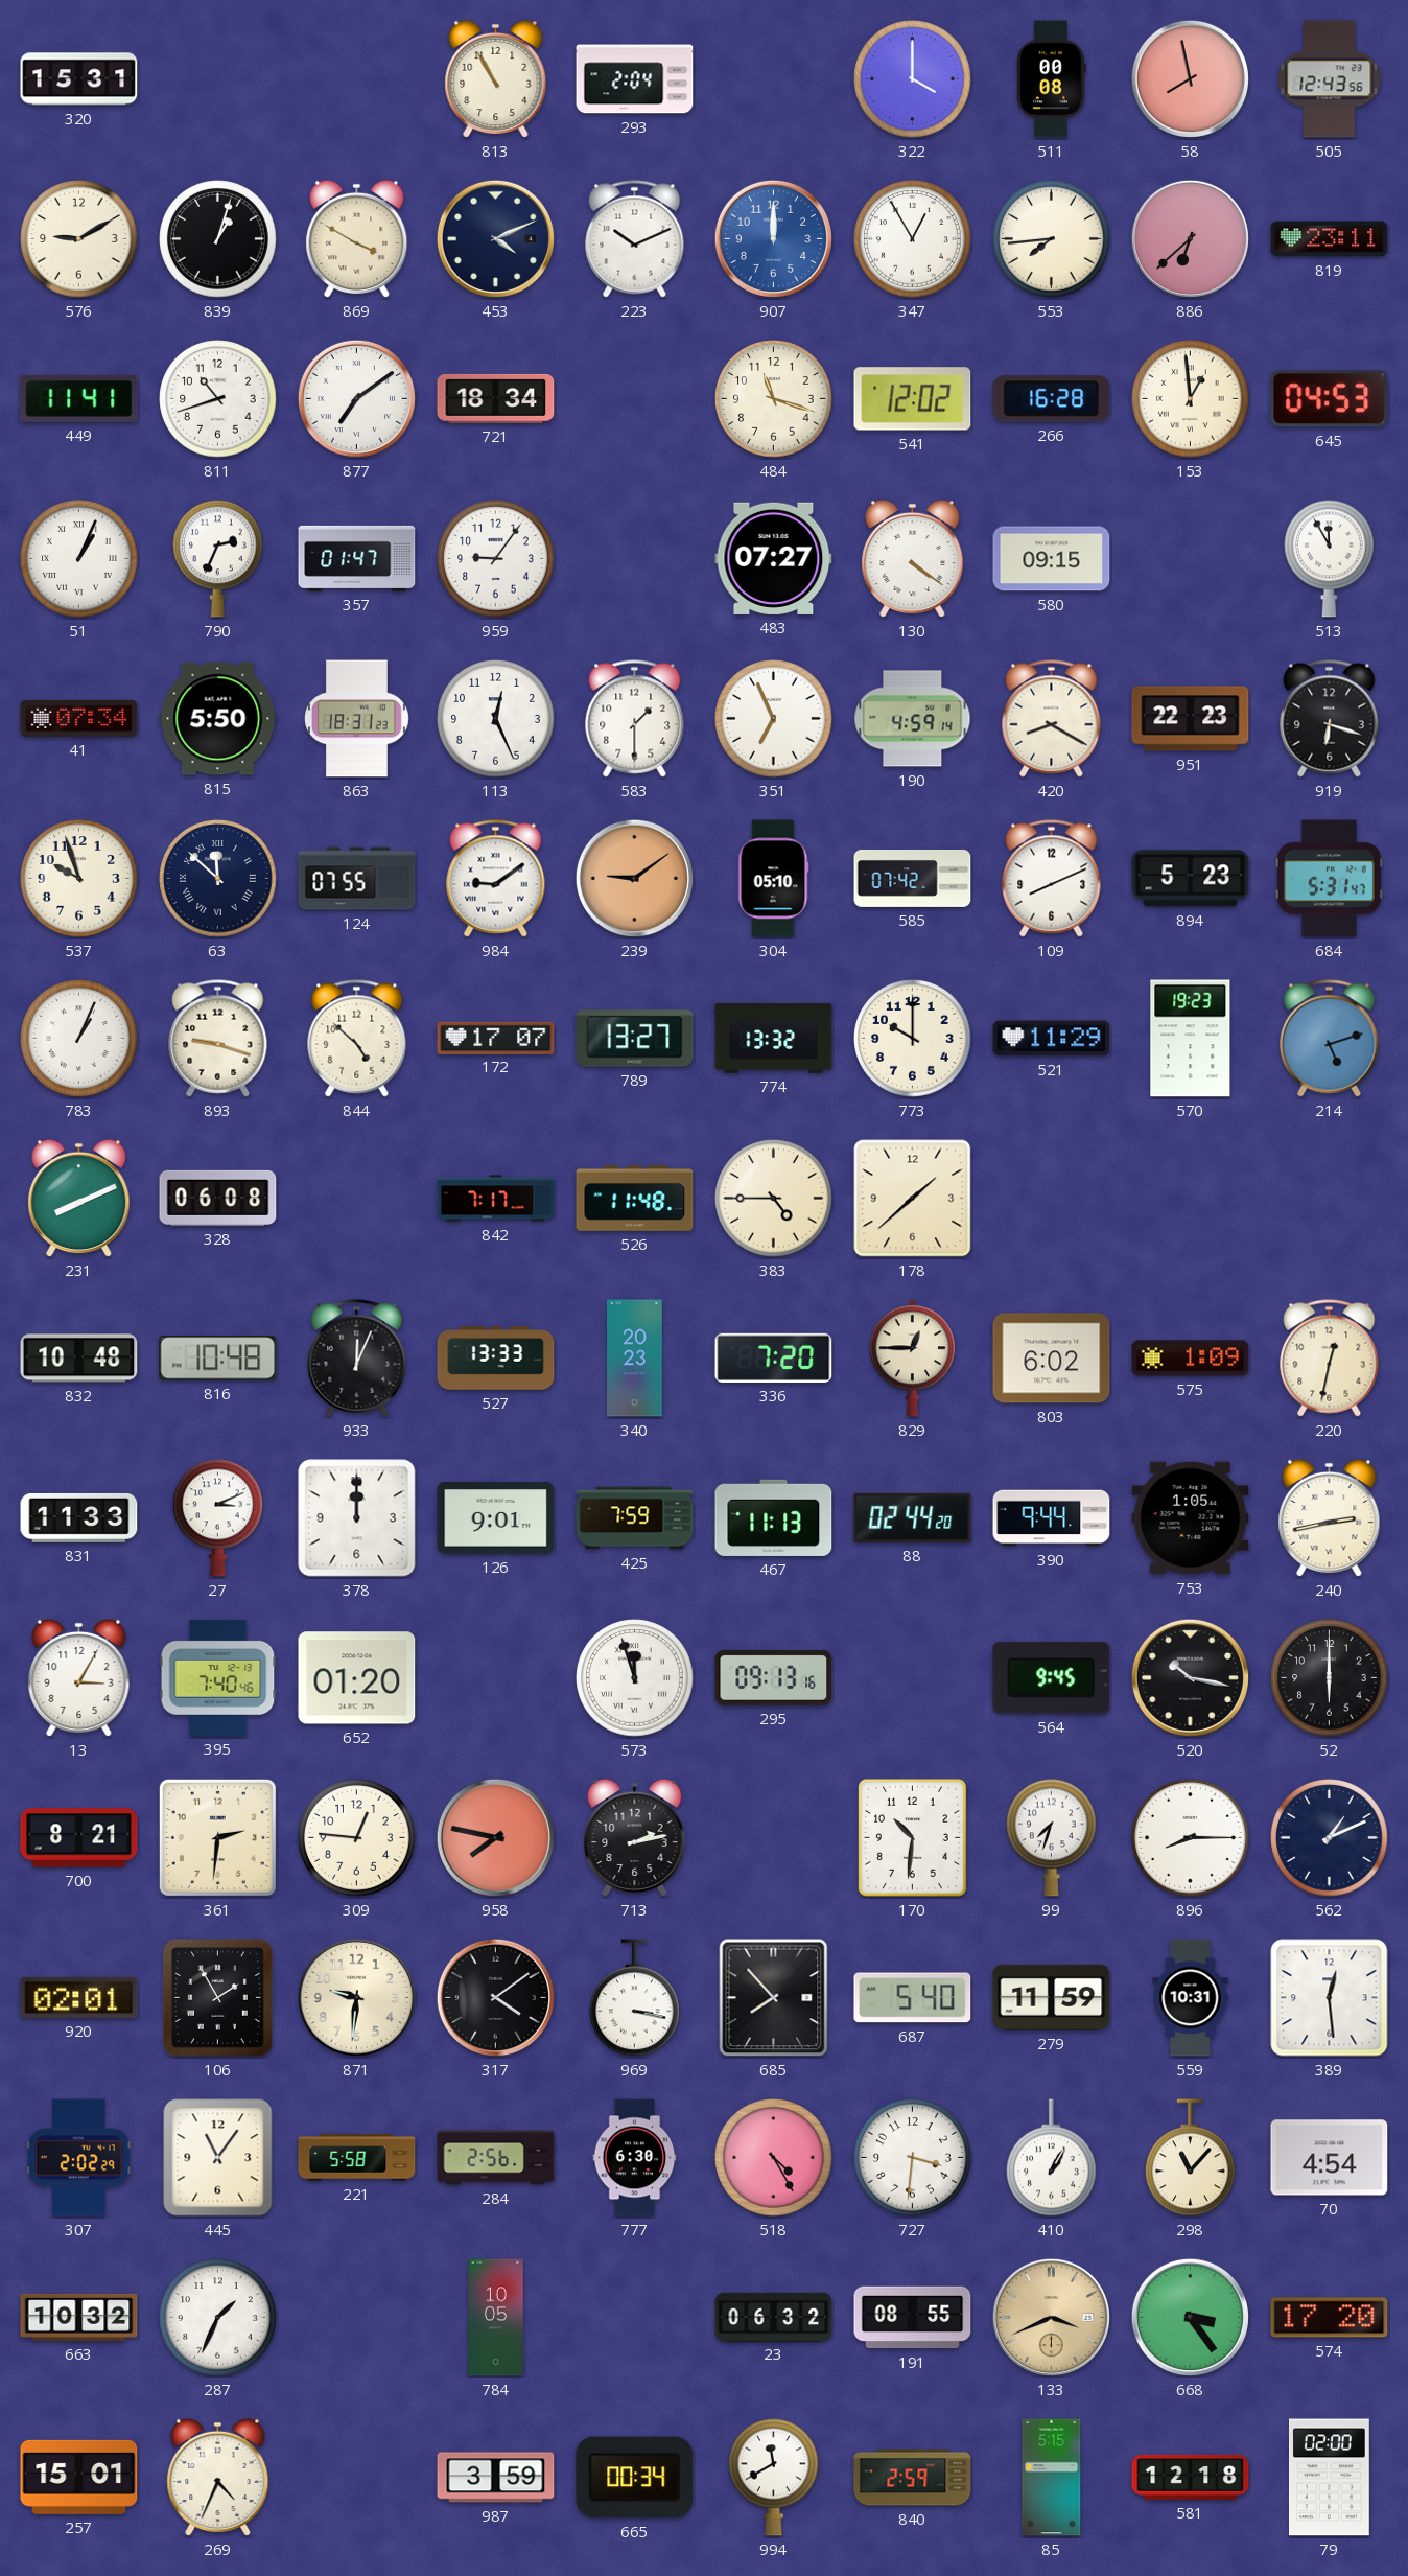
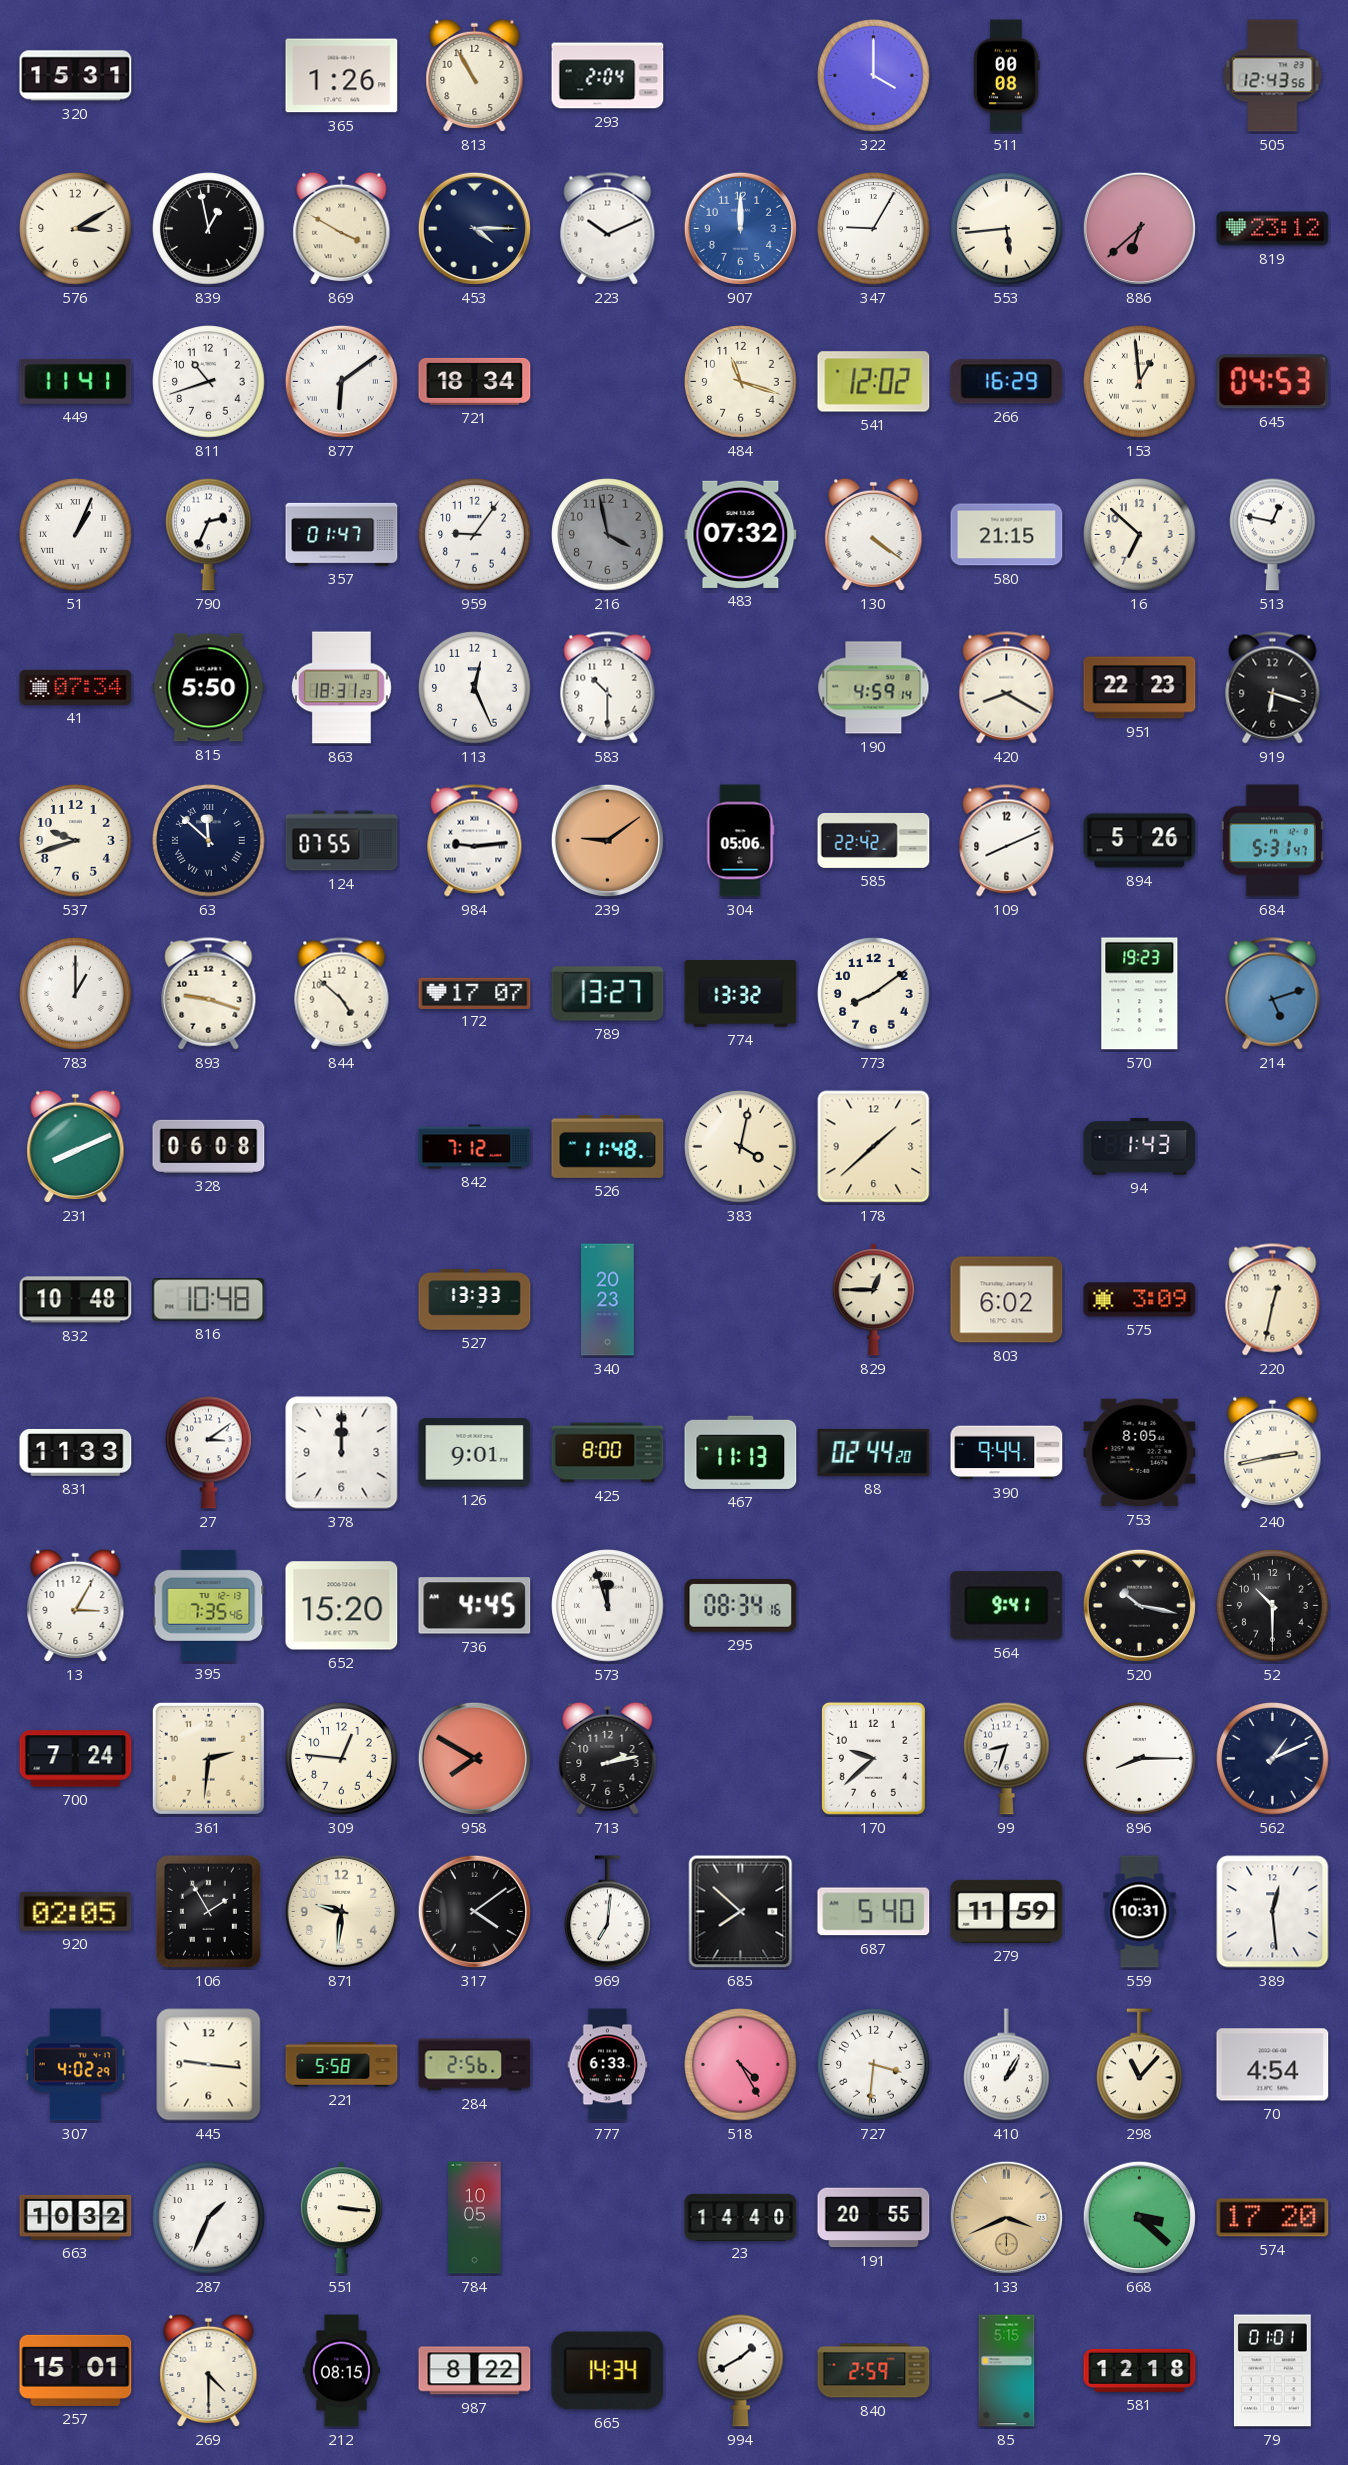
365: none -> 1:26
58: 7:58 -> none
576: 9:10 -> 3:10
839: 1:03 -> 12:58
453: 4:11 -> 4:15
347: 12:55 -> 9:05
553: 7:44 -> 5:44
819: 23:11 -> 23:12
877: 7:09 -> 6:09
266: 16:28 -> 16:29
216: none -> 3:58
483: 07:27 -> 07:32
580: 09:15 -> 21:15
16: none -> 6:52
513: 11:55 -> 12:47
583: 1:30 -> 10:30
351: 6:56 -> none
537: 9:57 -> 9:42
984: 9:09 -> 9:14
304: 05:10 -> 05:06
585: 07:42 -> 22:42
894: 5:23 -> 5:26
783: 1:04 -> 1:00
773: 10:00 -> 8:09
521: 11:29 -> none
842: 7:17 -> 7:12
383: 4:45 -> 4:02
94: none -> 1:43
933: 12:04 -> none
336: 7:20 -> none
575: 1:09 -> 3:09
27: 3:11 -> 3:09
425: 7:59 -> 8:00
753: 1:05 -> 8:05
395: 7:40 -> 7:35
652: 01:20 -> 15:20
736: none -> 4:45
295: 09:13 -> 08:34
564: 9:45 -> 9:41
52: 6:00 -> 10:30
700: 8:21 -> 7:24
958: 7:47 -> 7:50
170: 10:31 -> 9:38
99: 7:33 -> 8:33
920: 02:01 -> 02:05
969: 3:17 -> 7:01
685: 7:53 -> 7:52
307: 2:02 -> 4:02
445: 11:06 -> 9:16
777: 6:30 -> 6:33
551: none -> 3:16
23: 06:32 -> 14:40
191: 08:55 -> 20:55
668: 3:24 -> 3:22
269: 4:34 -> 4:30
212: none -> 08:15
987: 3:59 -> 8:22
665: 00:34 -> 14:34
994: 11:40 -> 1:40
79: 02:00 -> 01:01
